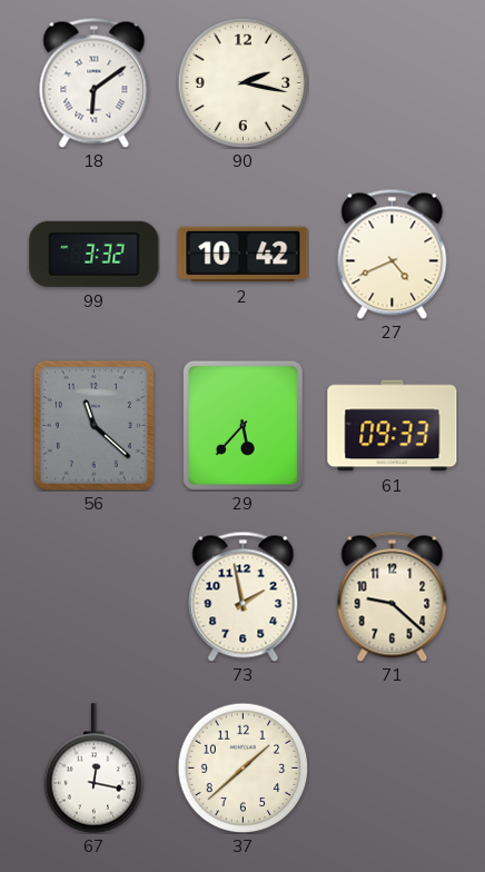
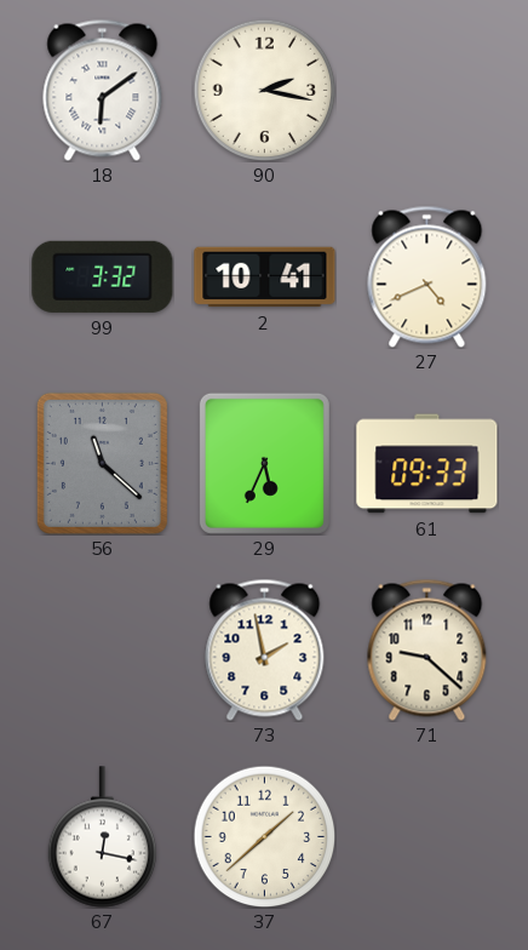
2: 10:42 -> 10:41
29: 5:37 -> 5:34
